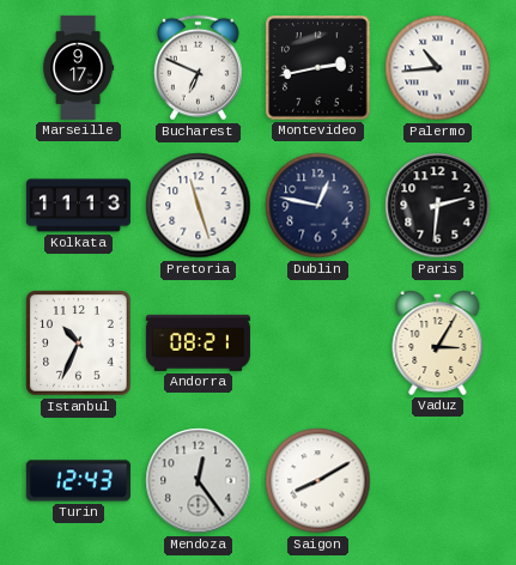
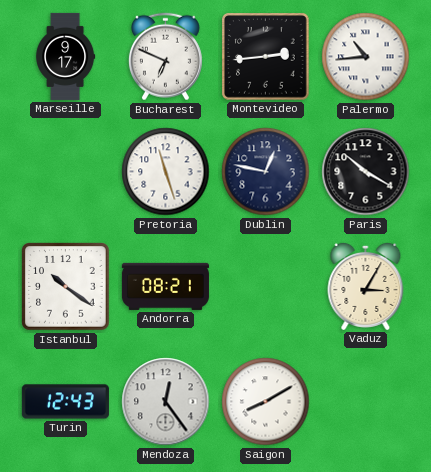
Montevideo: 2:43 -> 2:44
Kolkata: 11:13 -> none
Paris: 2:31 -> 10:20
Istanbul: 10:34 -> 10:21
